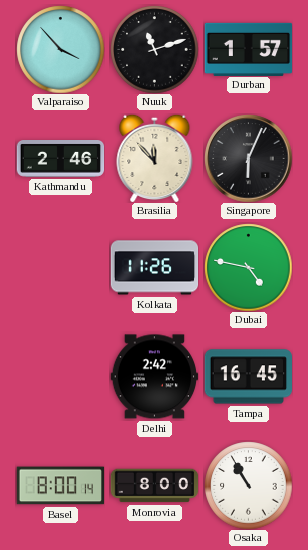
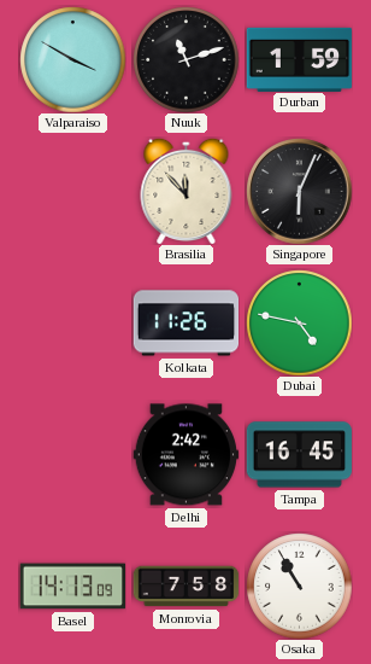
Valparaiso: 3:53 -> 3:50
Durban: 1:57 -> 1:59
Kathmandu: 2:46 -> none
Basel: 8:00 -> 14:13
Monrovia: 8:00 -> 7:58
